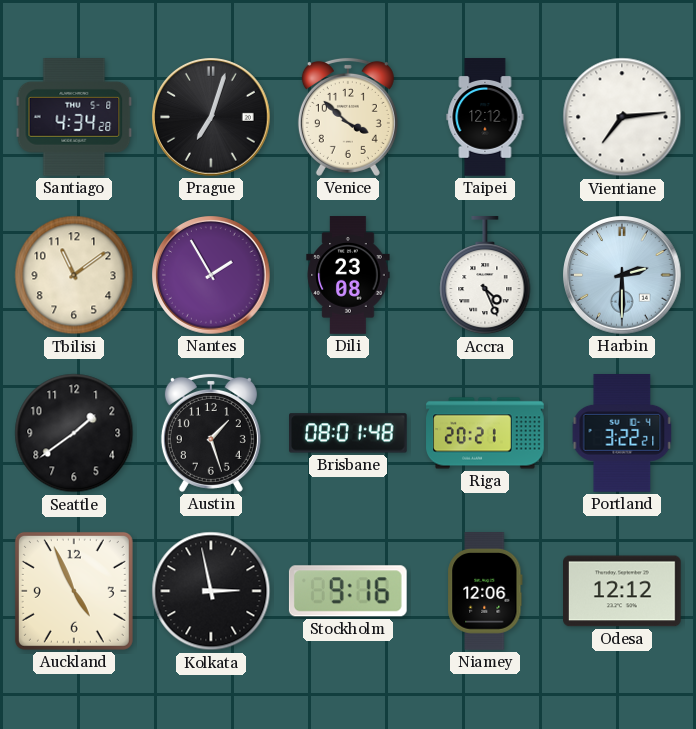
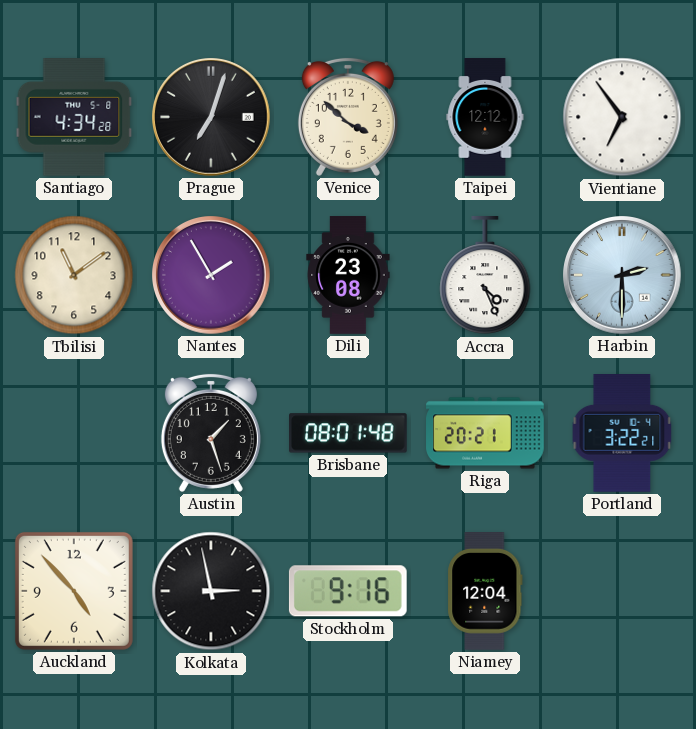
Vientiane: 7:14 -> 6:54
Seattle: 1:39 -> none
Auckland: 4:56 -> 4:53
Niamey: 12:06 -> 12:04
Odesa: 12:12 -> none
